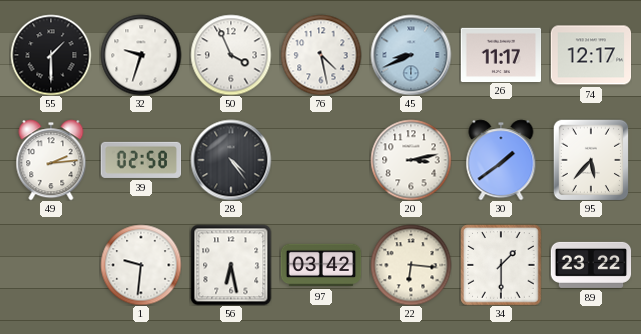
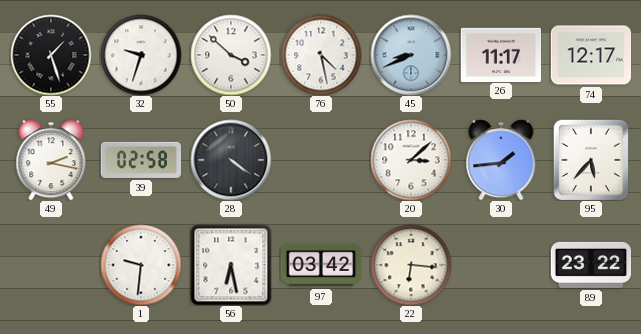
55: 1:30 -> 1:27
50: 3:56 -> 3:52
49: 2:14 -> 2:17
28: 4:24 -> 4:21
20: 3:13 -> 3:08
30: 1:39 -> 1:44
34: 1:30 -> none
